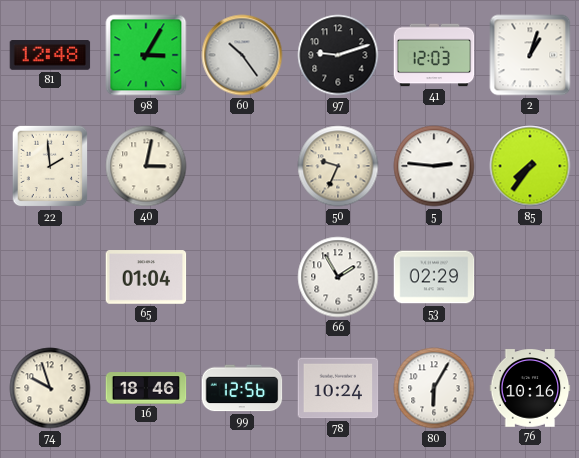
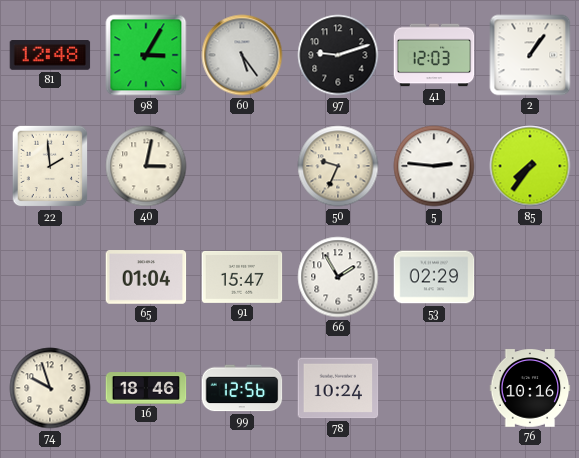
60: 10:24 -> 5:24
2: 1:03 -> 1:06
91: none -> 15:47
80: 6:05 -> none
